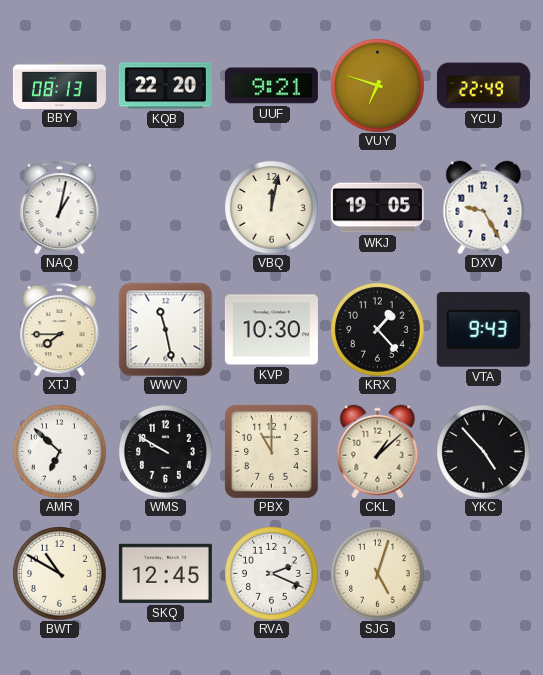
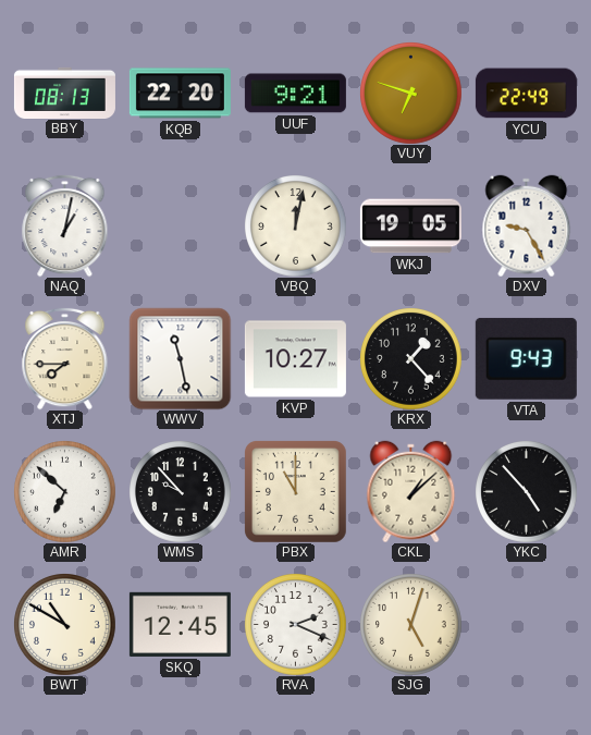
KVP: 10:30 -> 10:27
WMS: 9:50 -> 9:53
